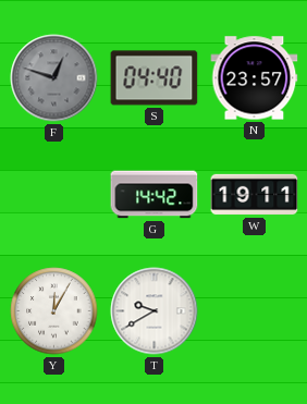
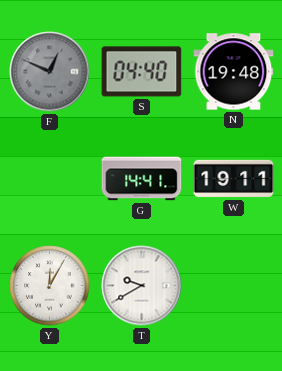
F: 12:48 -> 12:49
N: 23:57 -> 19:48
G: 14:42 -> 14:41
